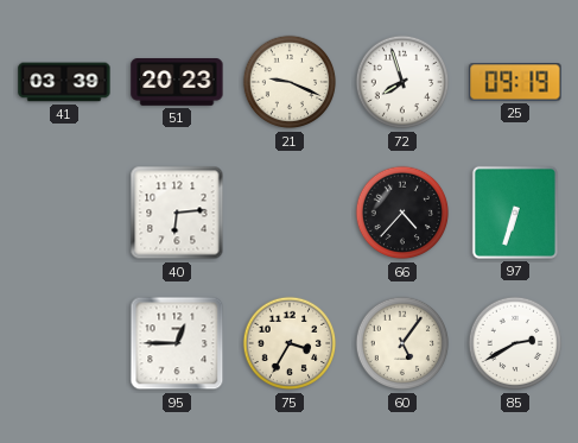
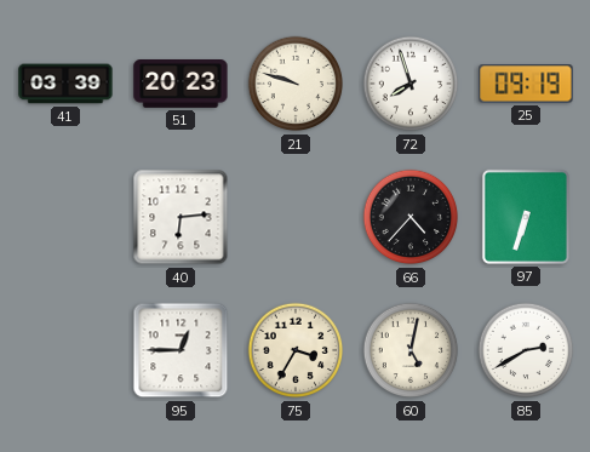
21: 9:19 -> 9:48
60: 5:06 -> 5:02
